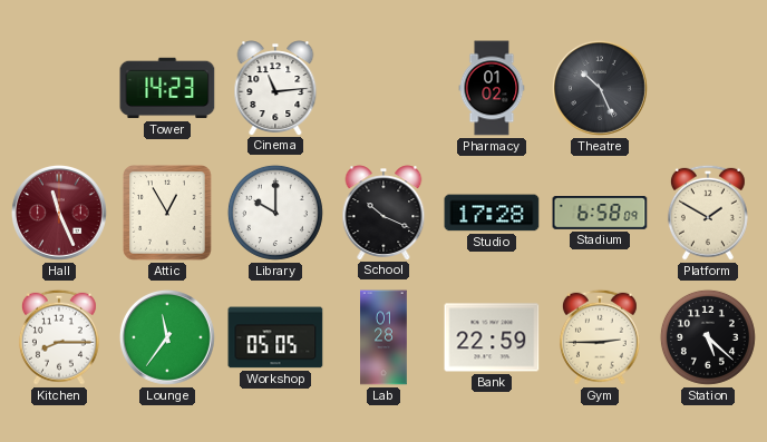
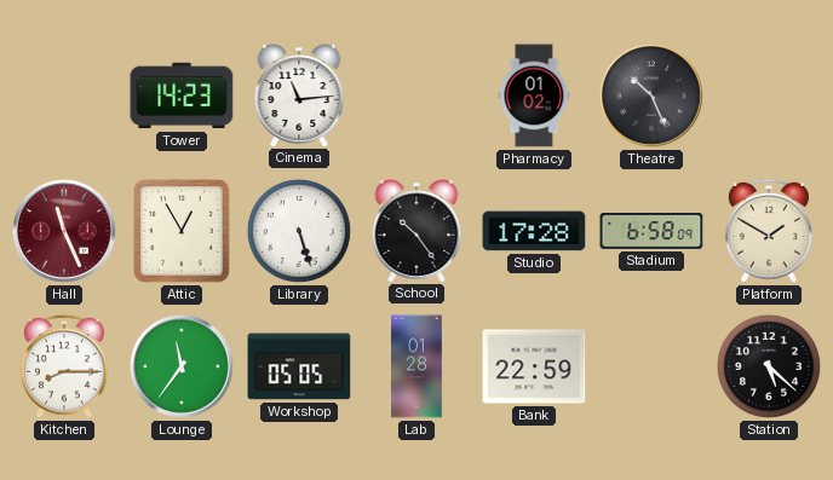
Library: 10:00 -> 5:27
School: 10:19 -> 10:24
Gym: 2:45 -> none
